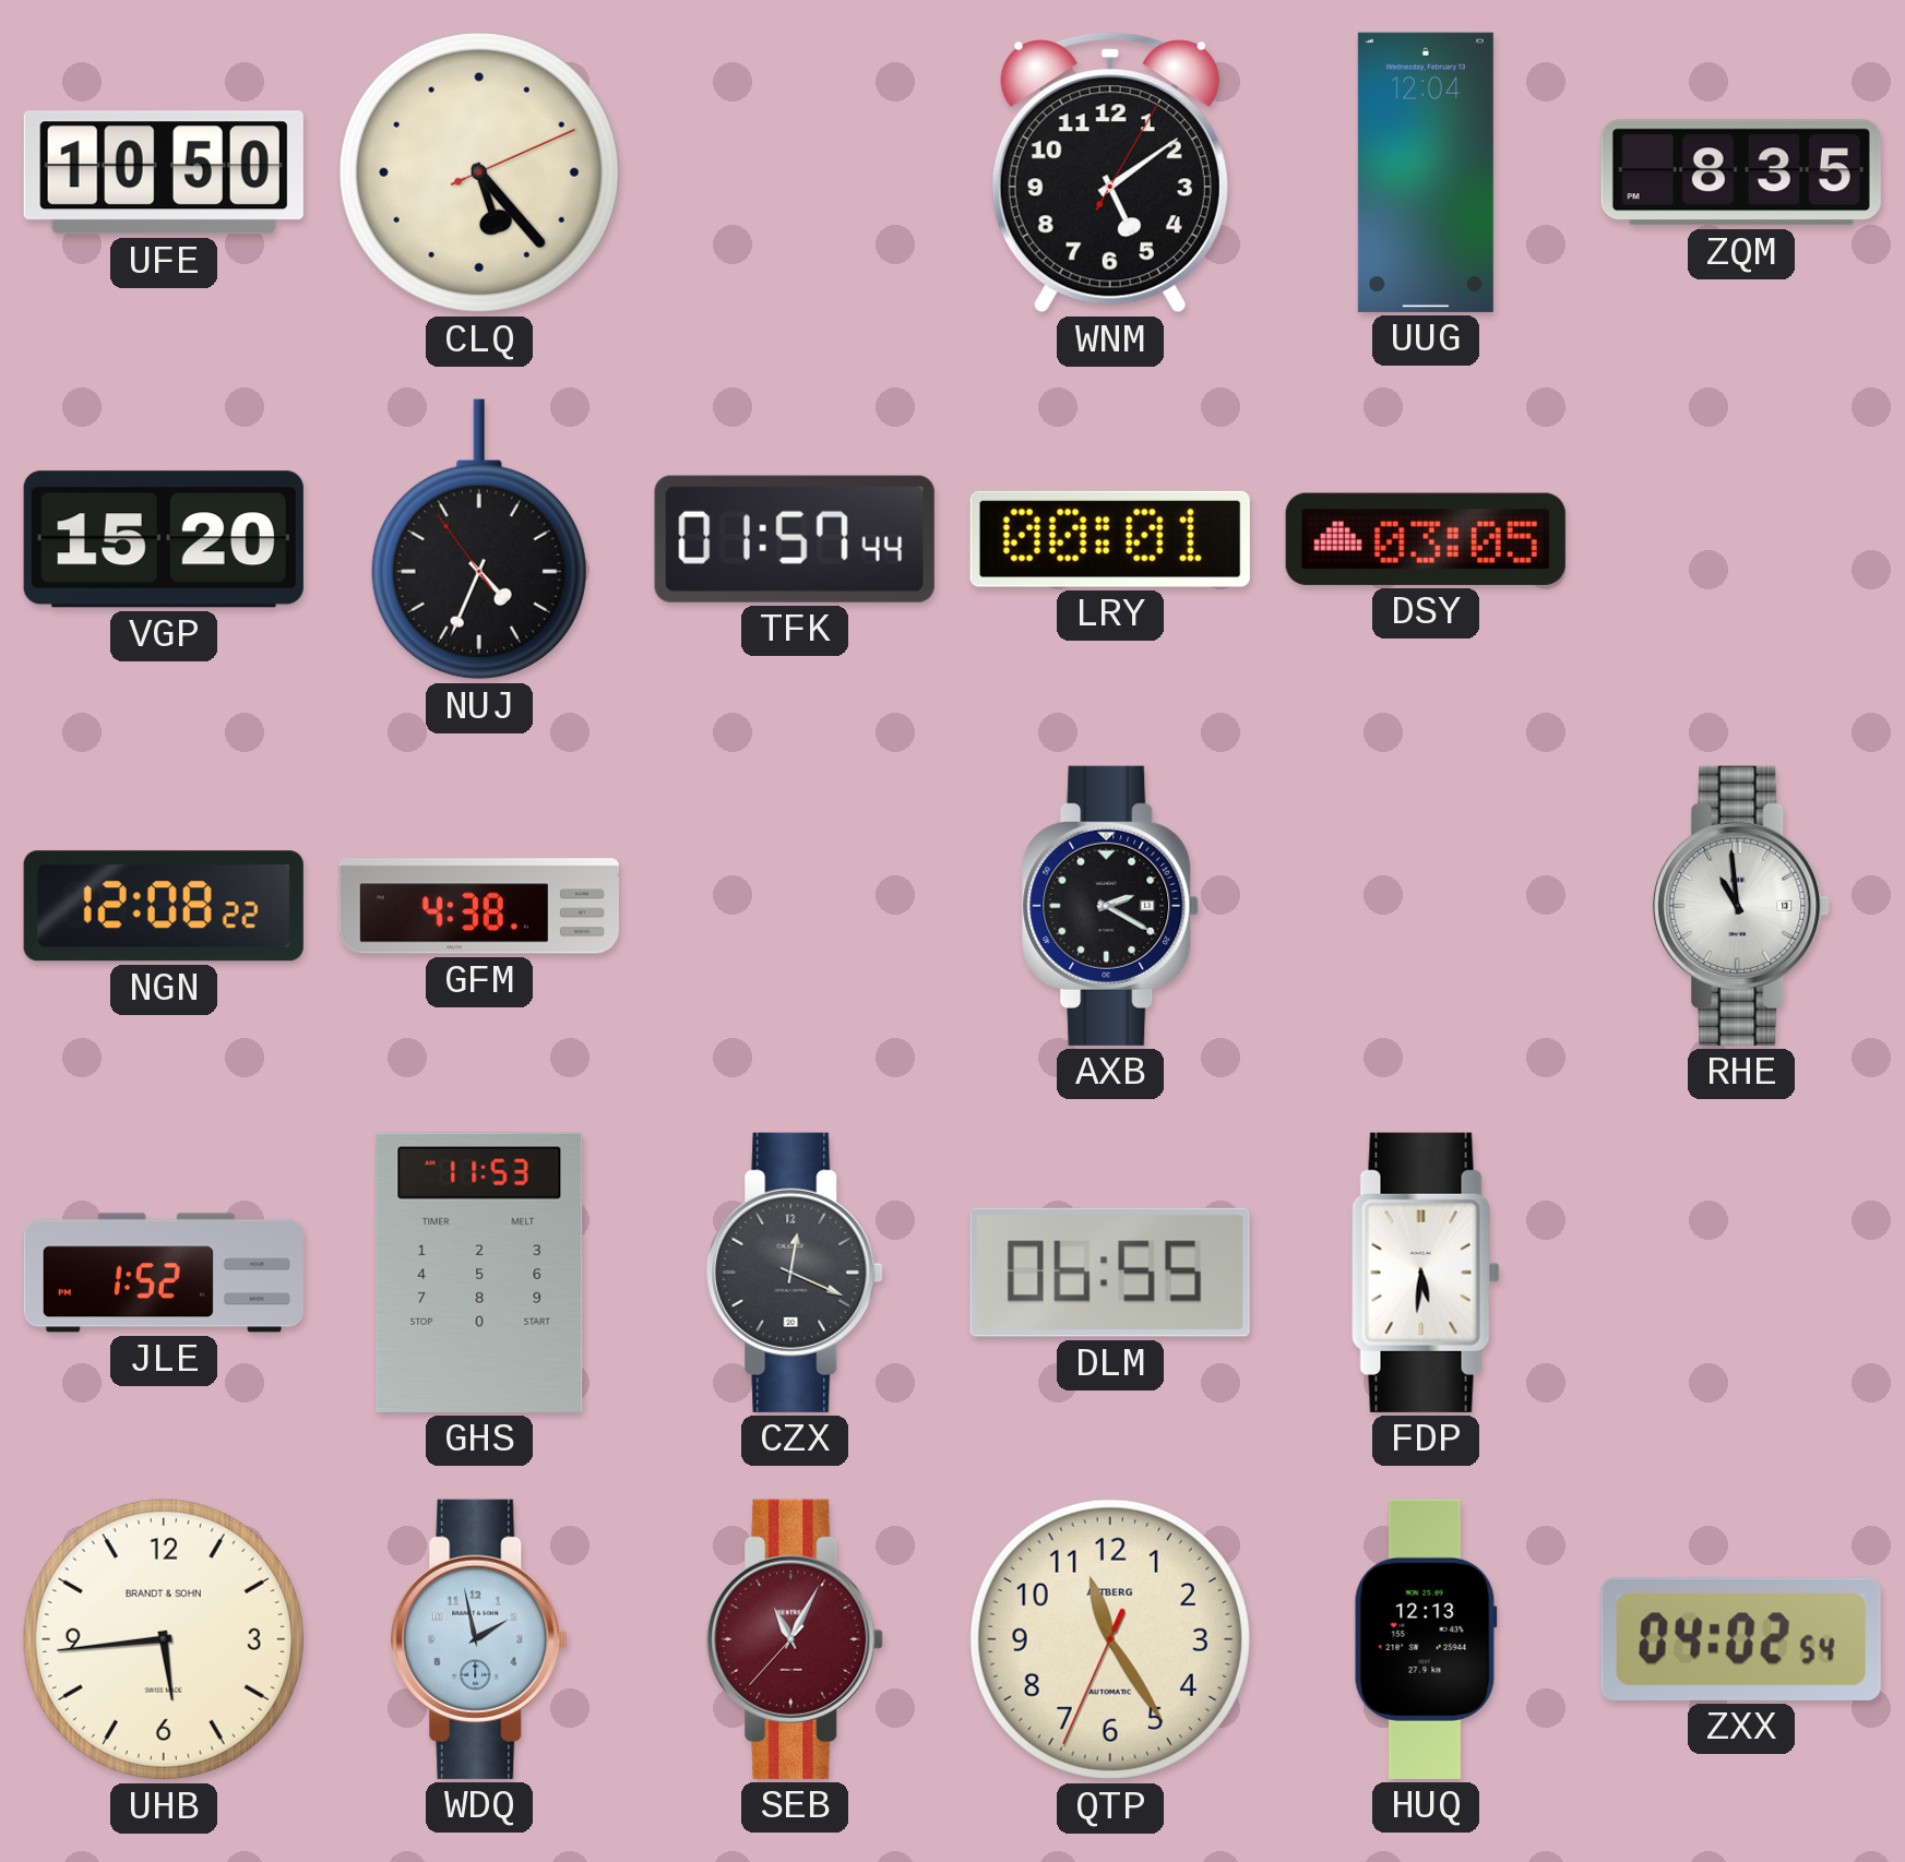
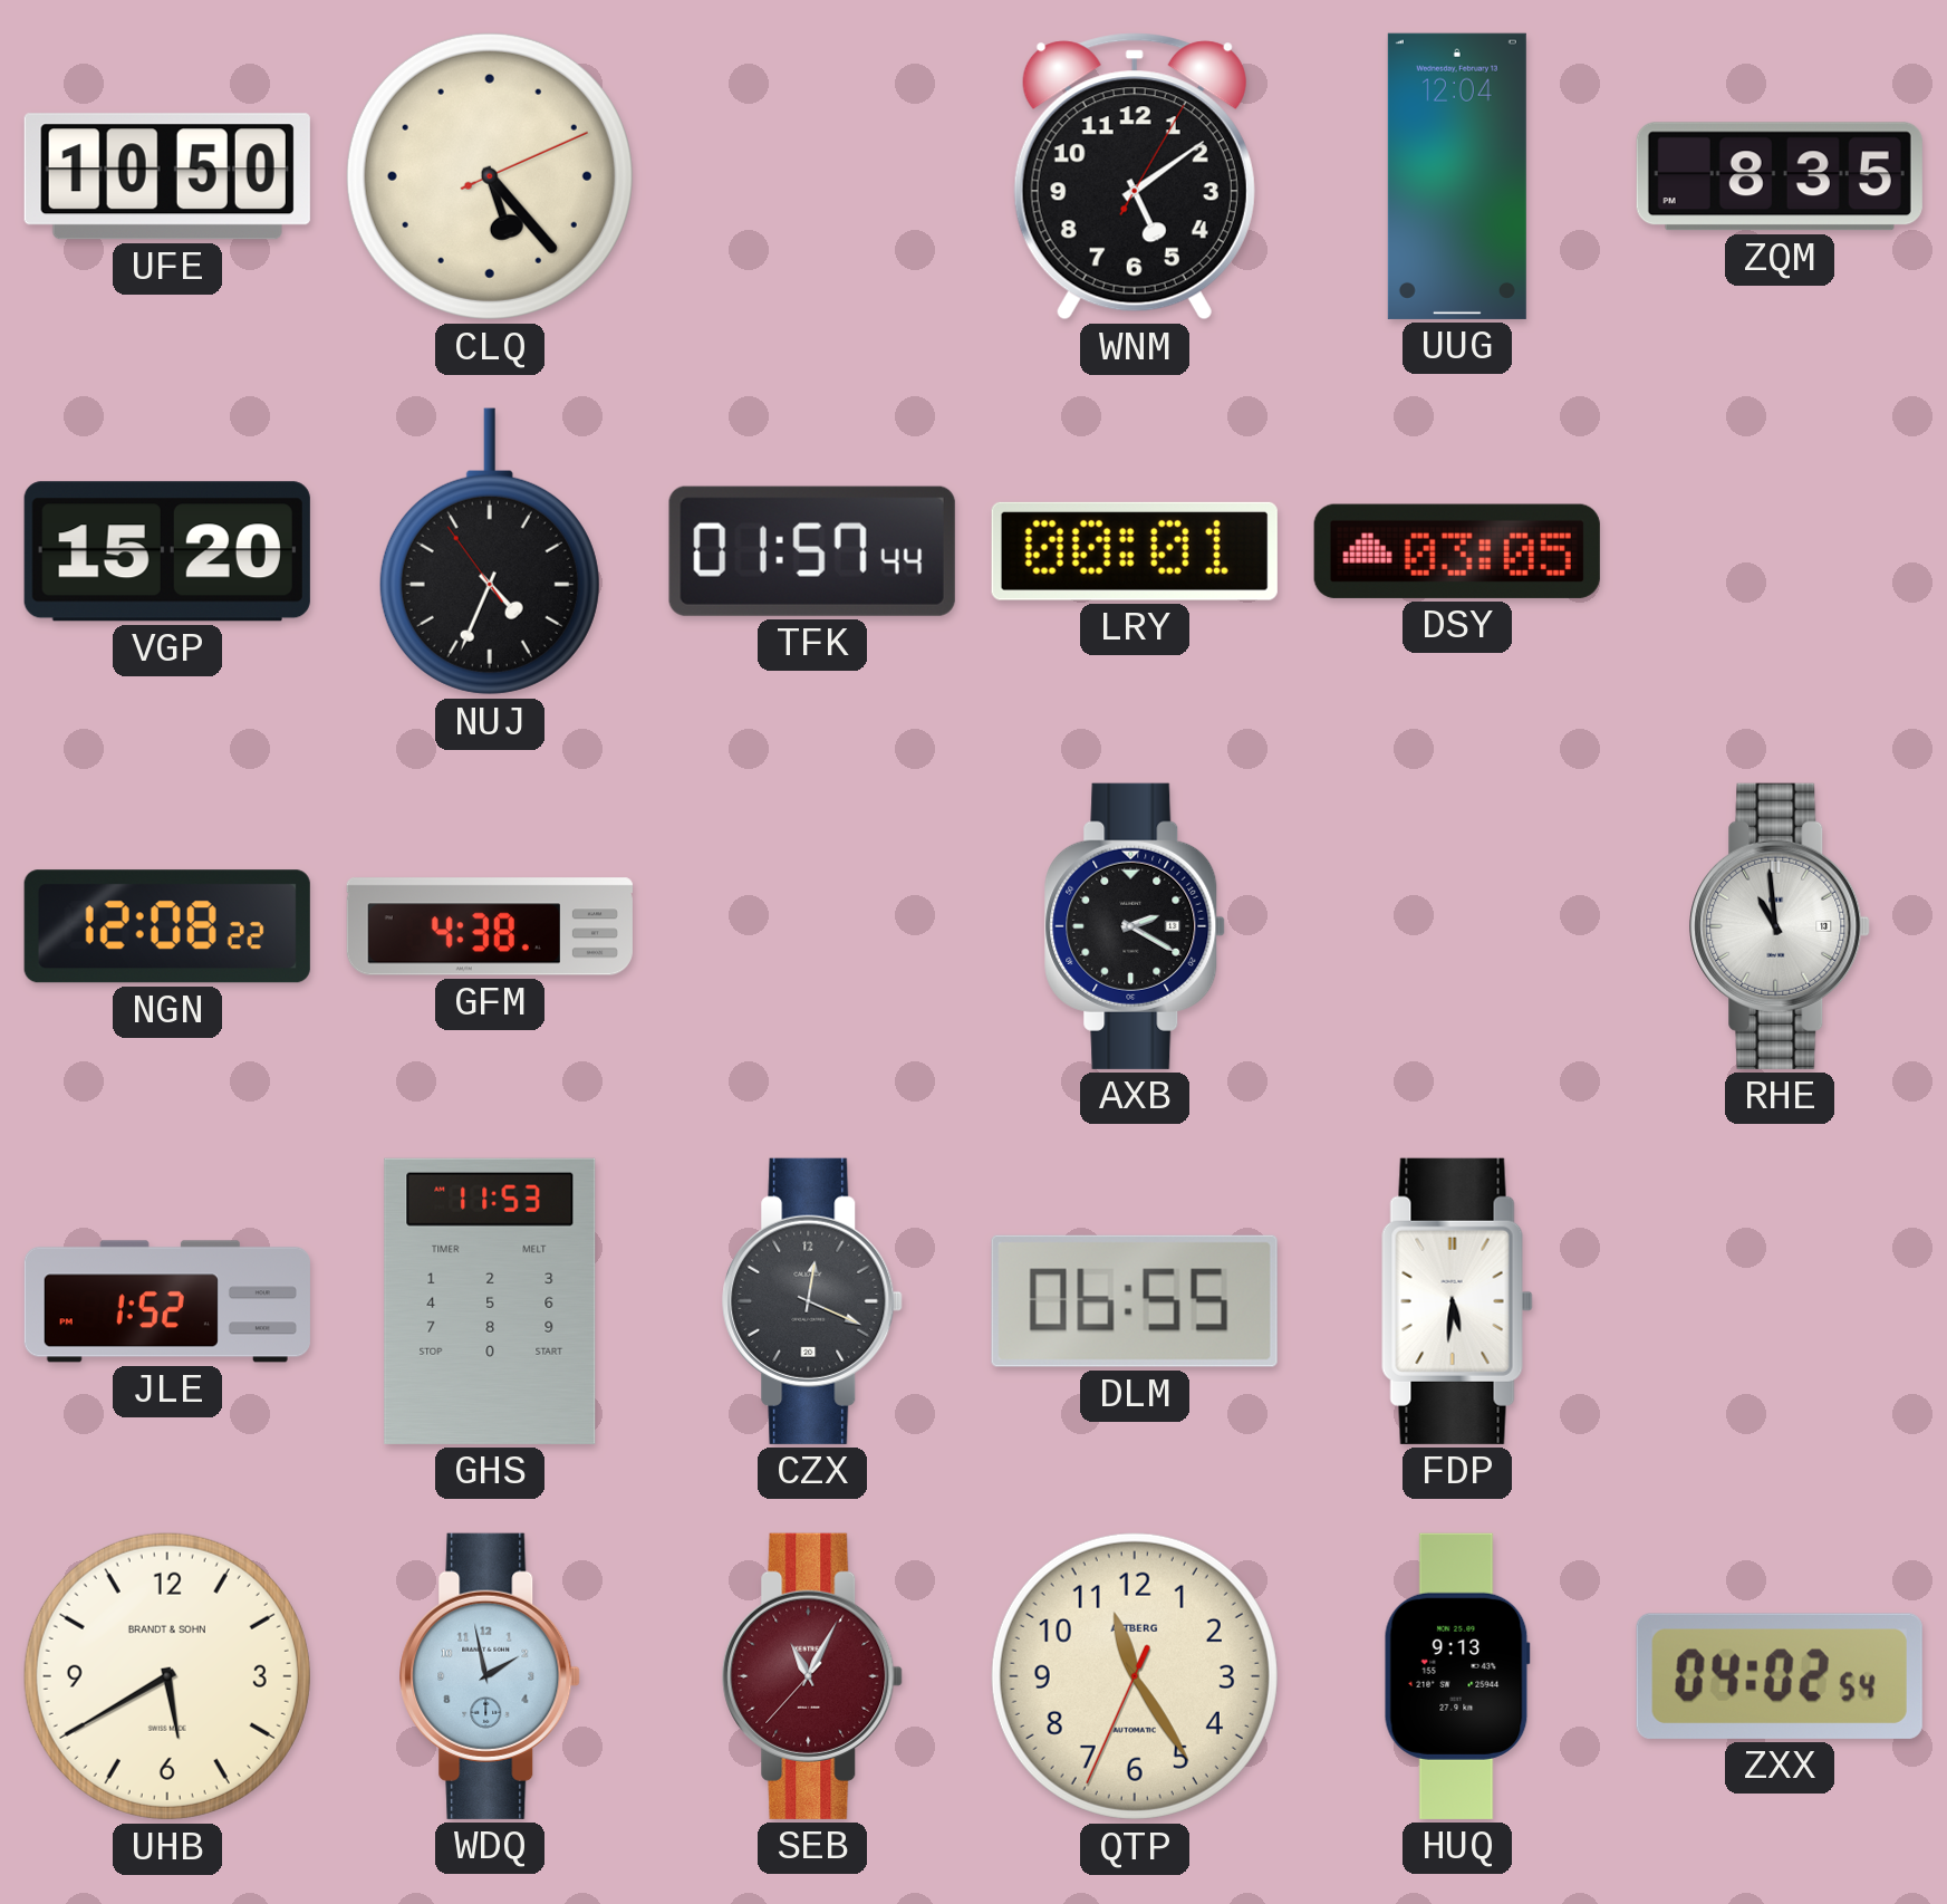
UHB: 5:44 -> 5:40
HUQ: 12:13 -> 9:13
